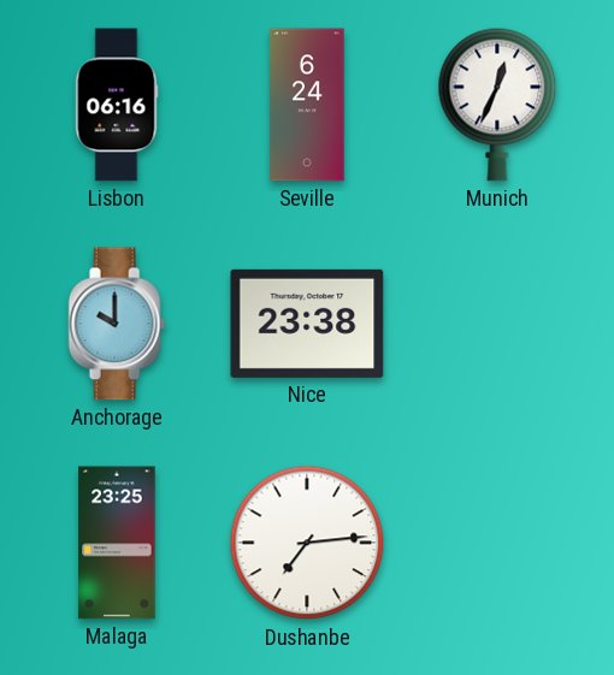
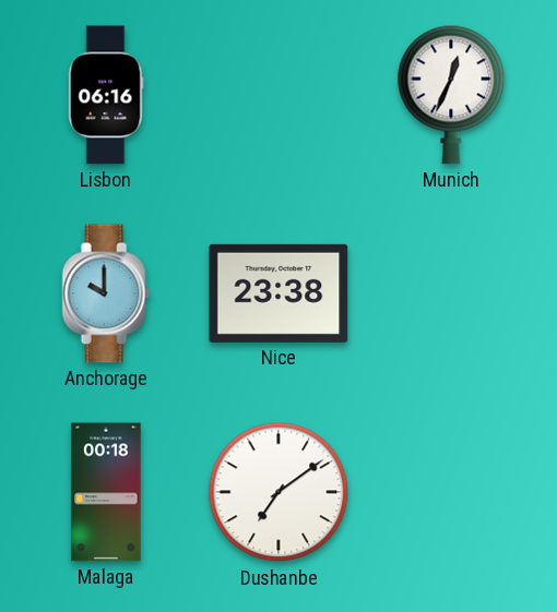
Seville: 6:24 -> none
Malaga: 23:25 -> 00:18
Dushanbe: 7:14 -> 7:09
